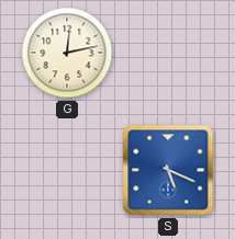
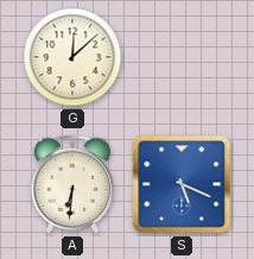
G: 12:13 -> 12:08
A: none -> 6:31
